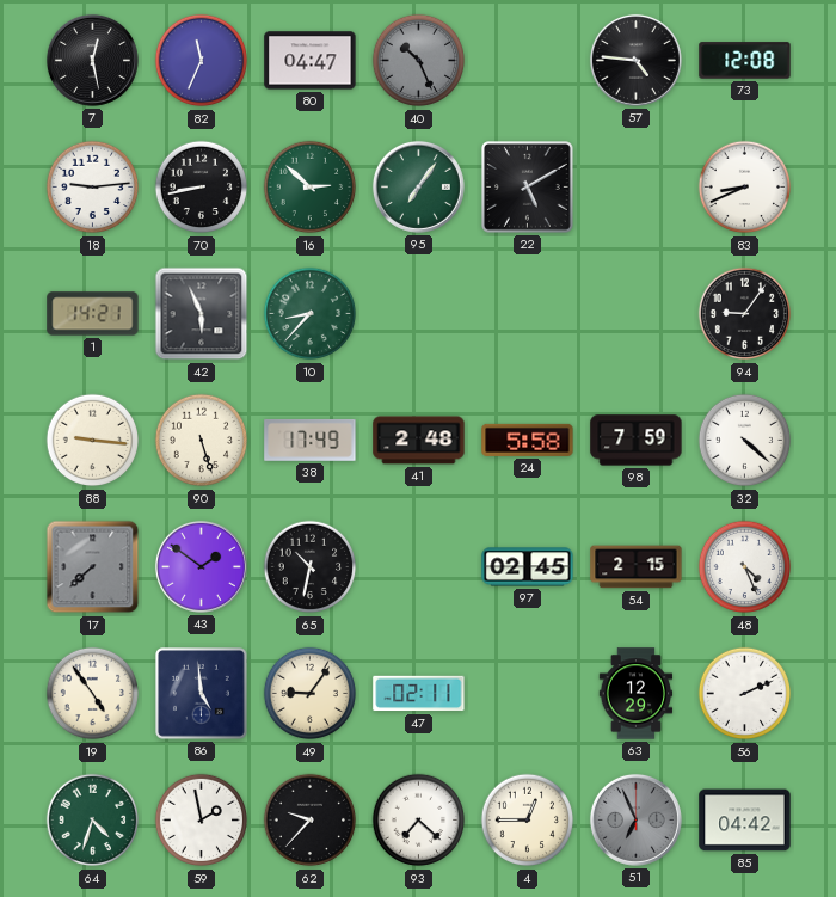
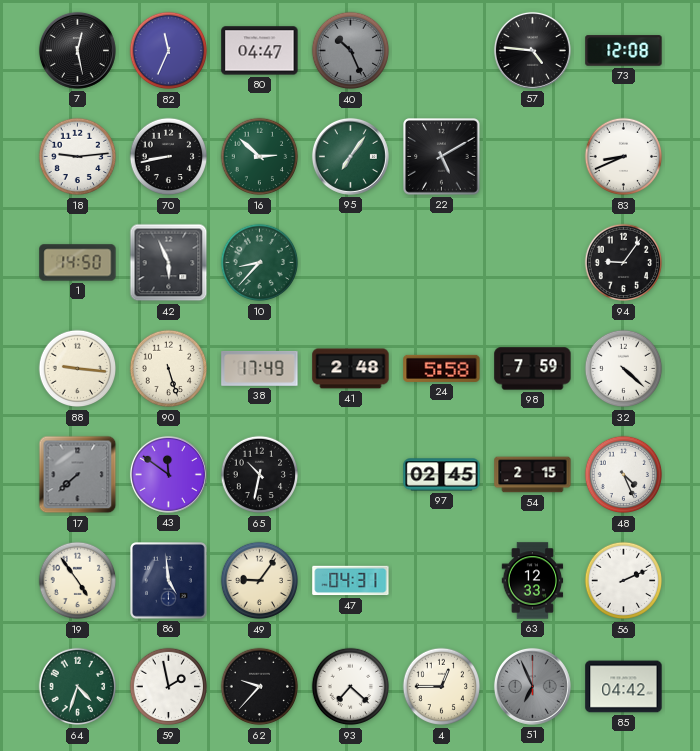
1: 14:21 -> 14:50
43: 1:51 -> 11:51
47: 02:11 -> 04:31
63: 12:29 -> 12:33
